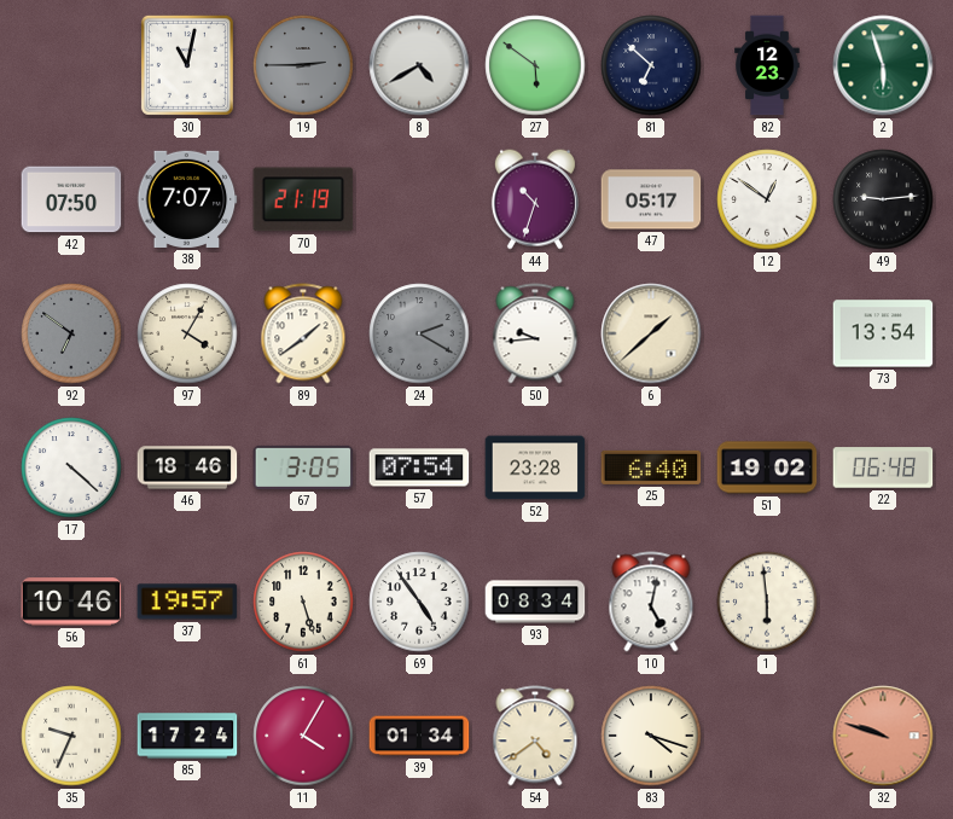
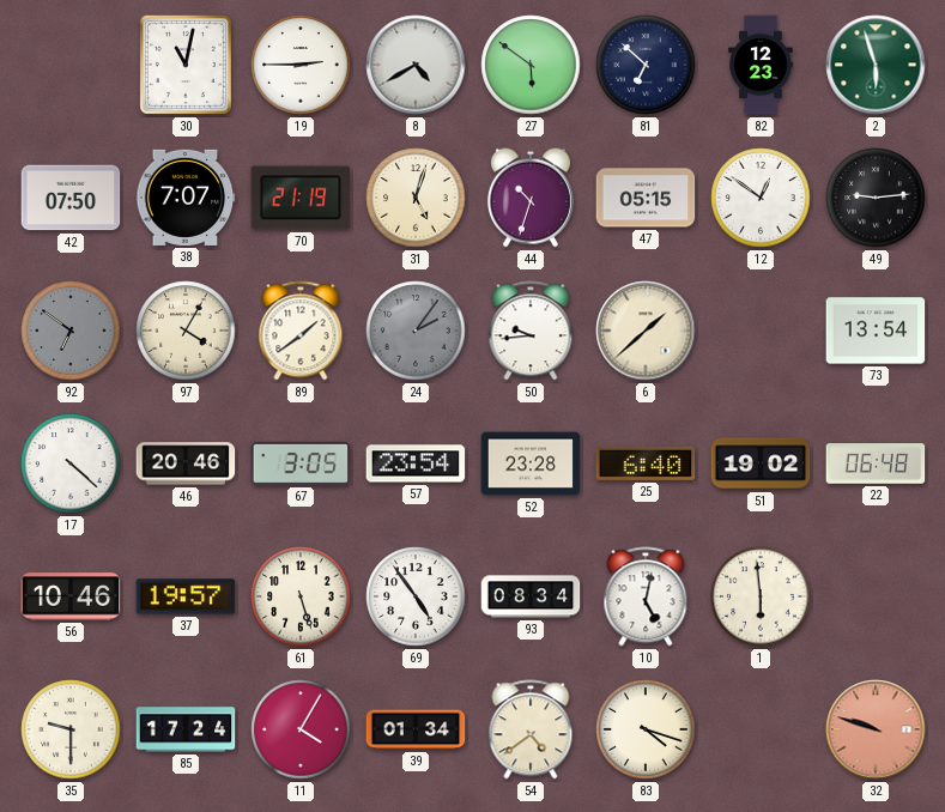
19 dial: grey -> white
31: none -> 5:03
47: 05:17 -> 05:15
24: 2:20 -> 2:06
46: 18:46 -> 20:46
57: 07:54 -> 23:54
35: 9:34 -> 9:30
